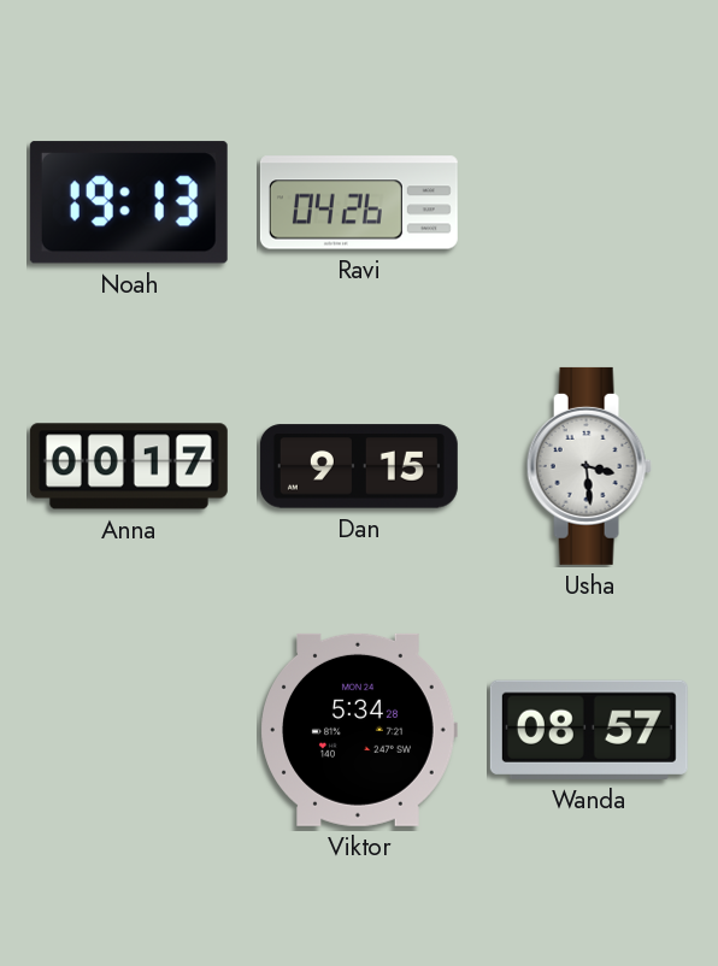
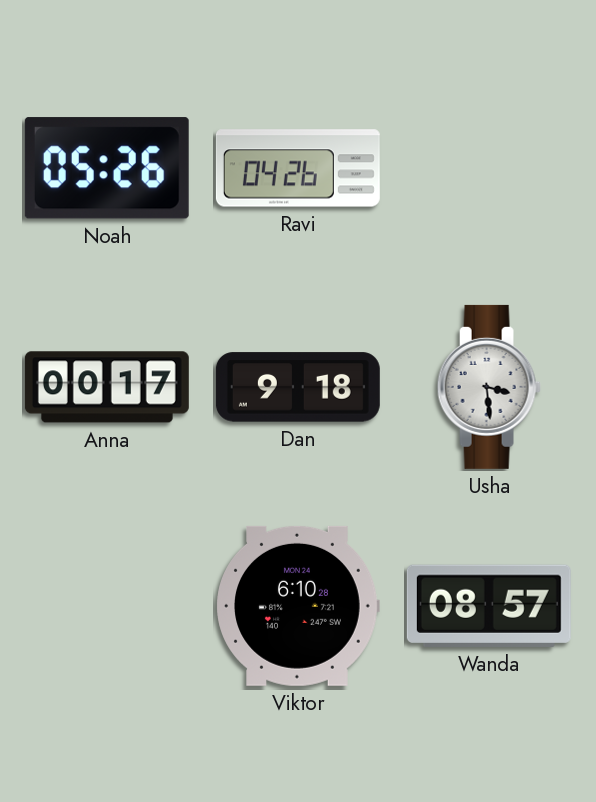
Noah: 19:13 -> 05:26
Dan: 9:15 -> 9:18
Viktor: 5:34 -> 6:10
